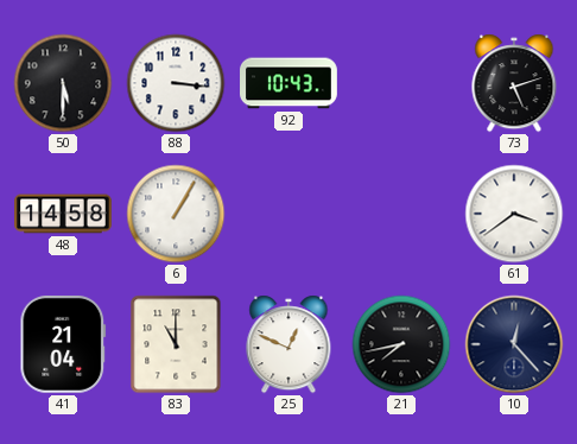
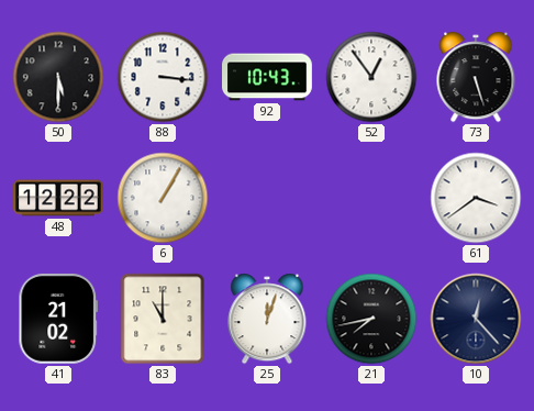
52: none -> 12:54
73: 5:12 -> 5:27
48: 14:58 -> 12:22
41: 21:04 -> 21:02
25: 12:49 -> 12:03
